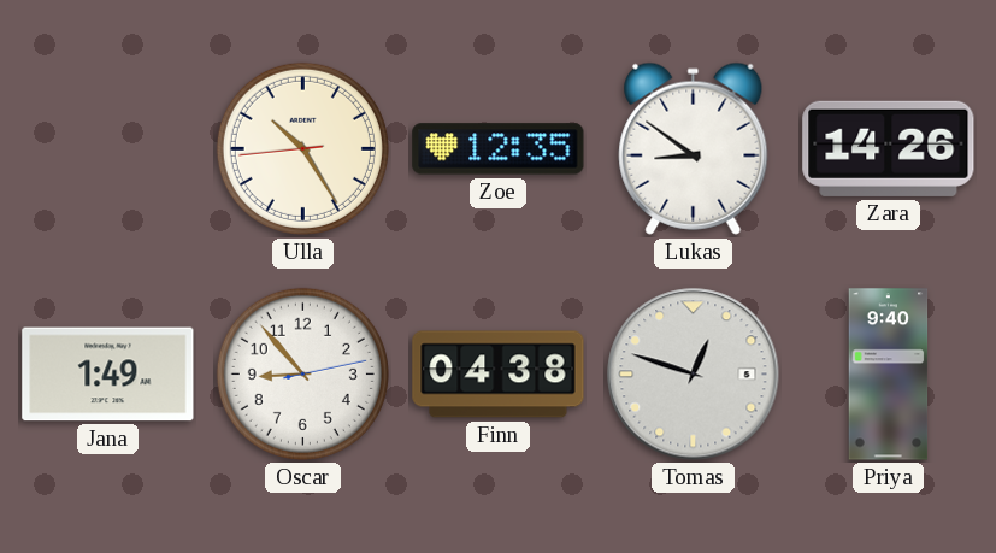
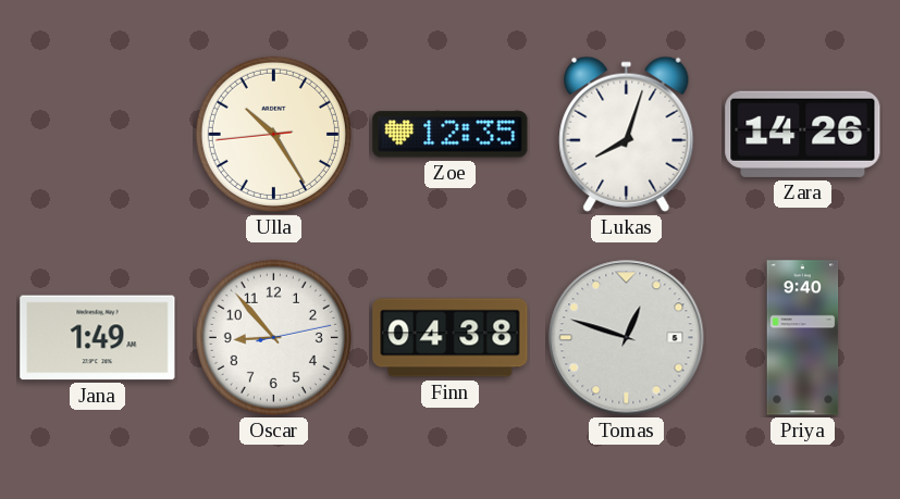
Lukas: 8:51 -> 8:03
